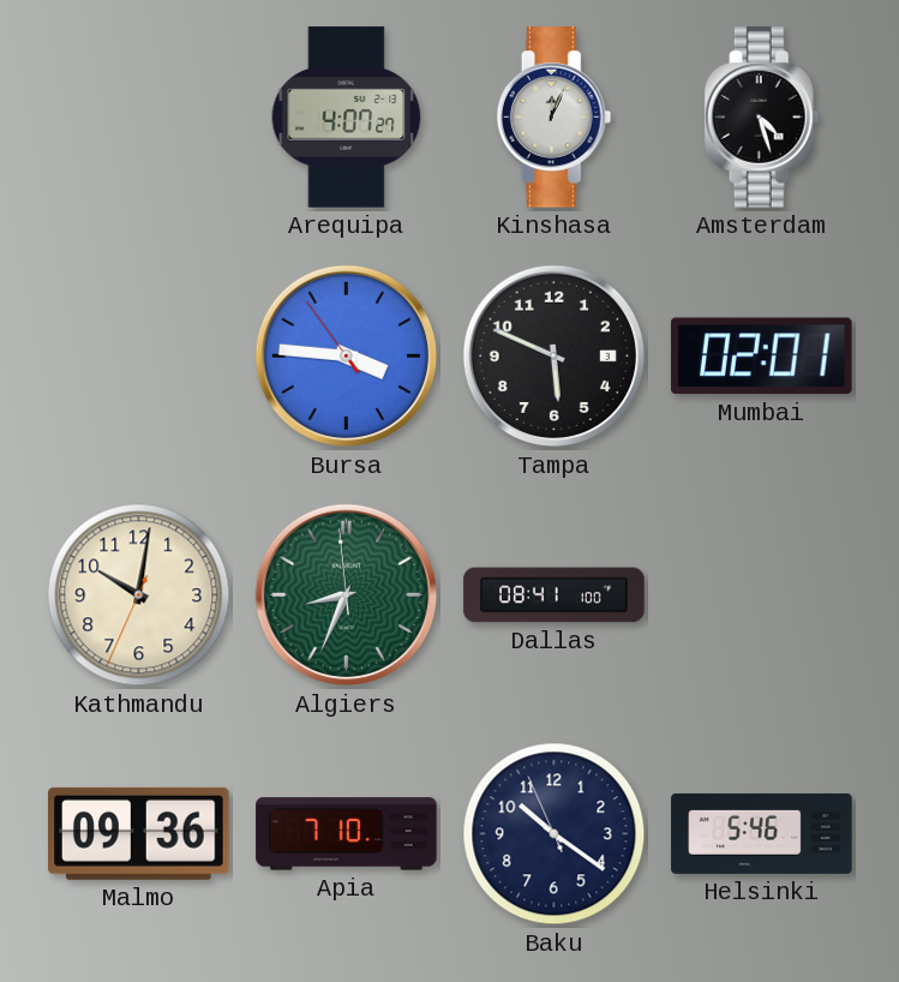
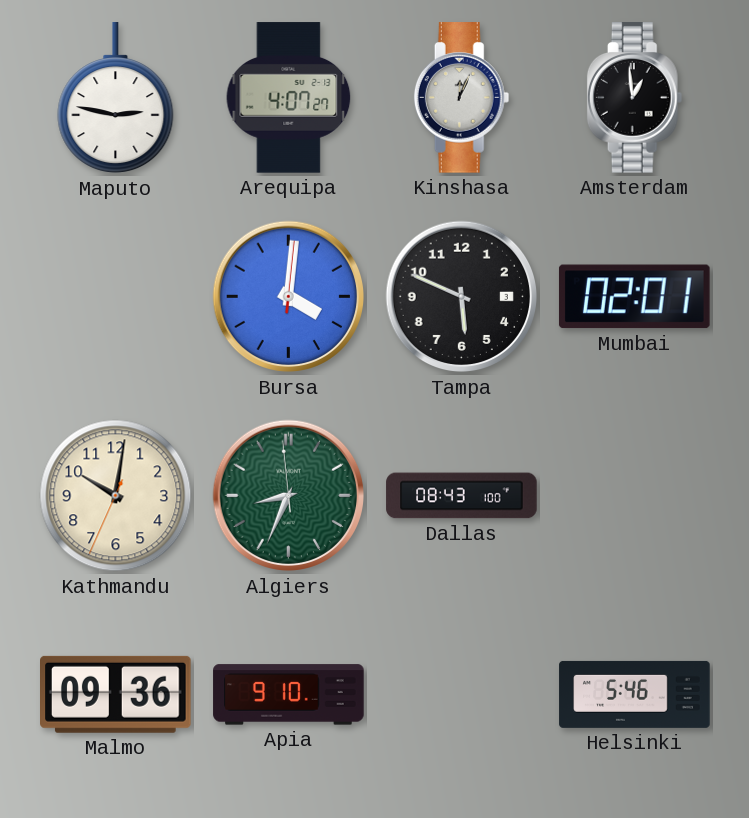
Maputo: none -> 2:47
Amsterdam: 4:27 -> 12:59
Bursa: 3:45 -> 4:01
Dallas: 08:41 -> 08:43
Apia: 7:10 -> 9:10
Baku: 10:20 -> none
